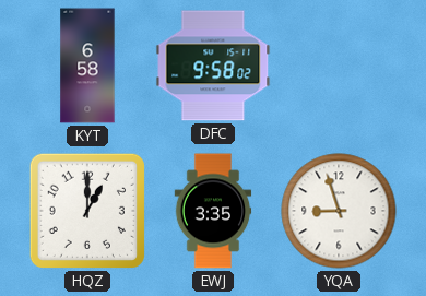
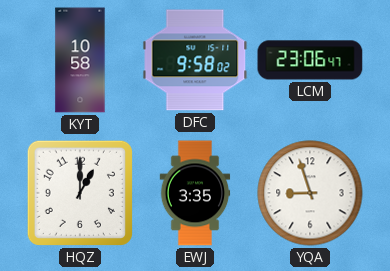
KYT: 6:58 -> 10:58
LCM: none -> 23:06
